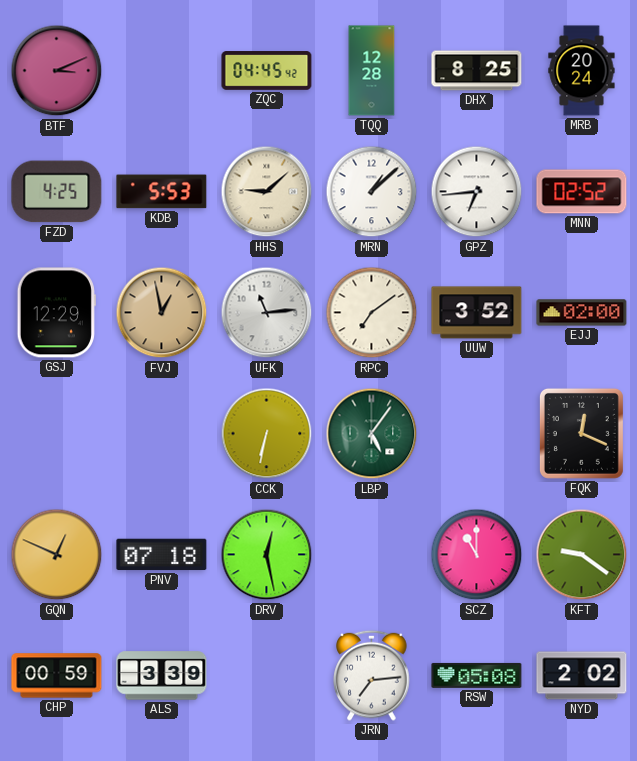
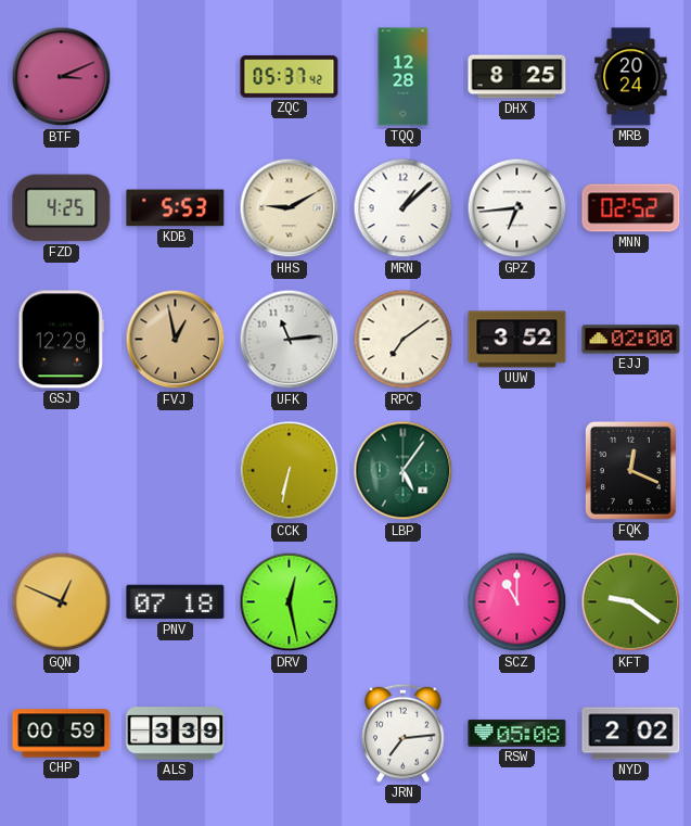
ZQC: 04:45 -> 05:37
HHS: 9:08 -> 9:10
